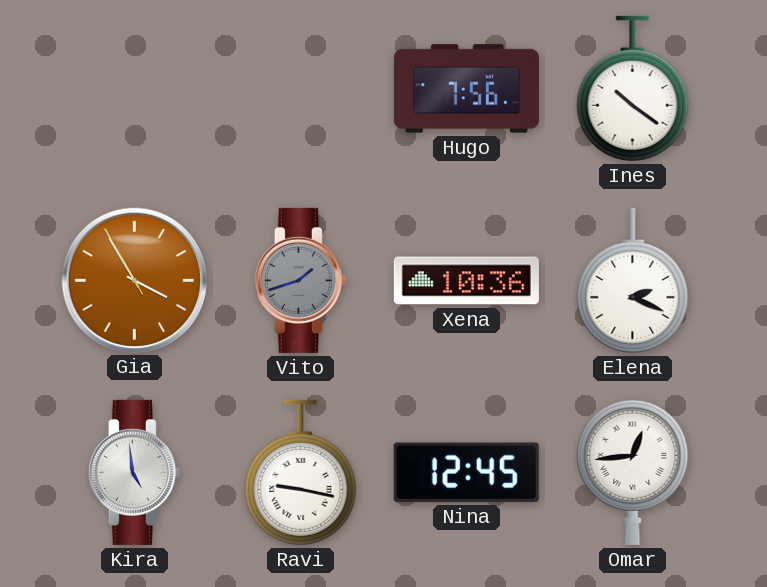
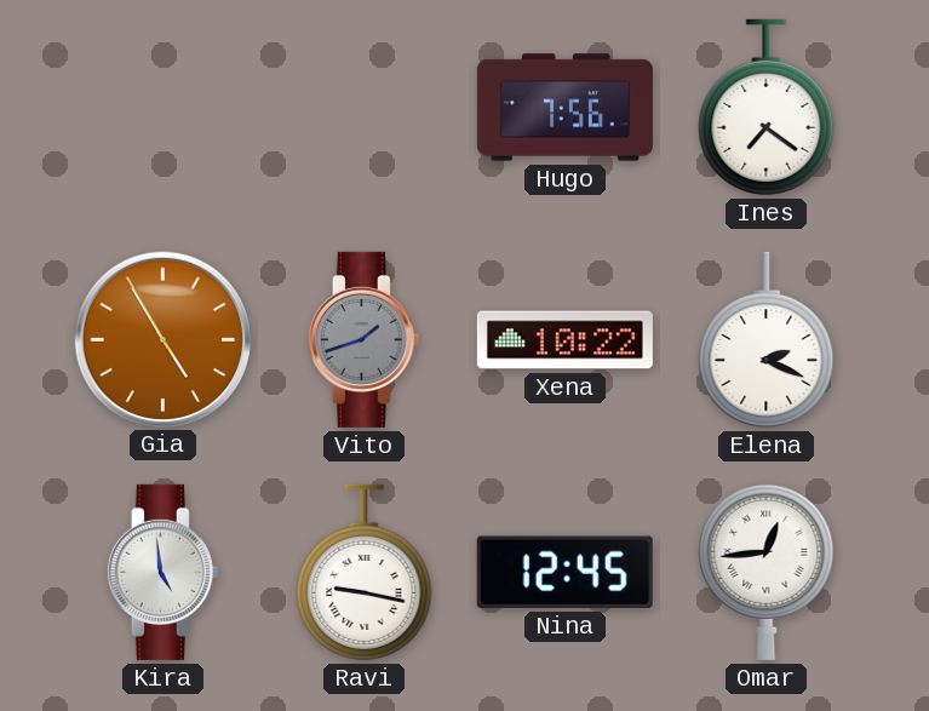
Ines: 10:21 -> 7:21
Gia: 3:54 -> 4:54
Xena: 10:36 -> 10:22
